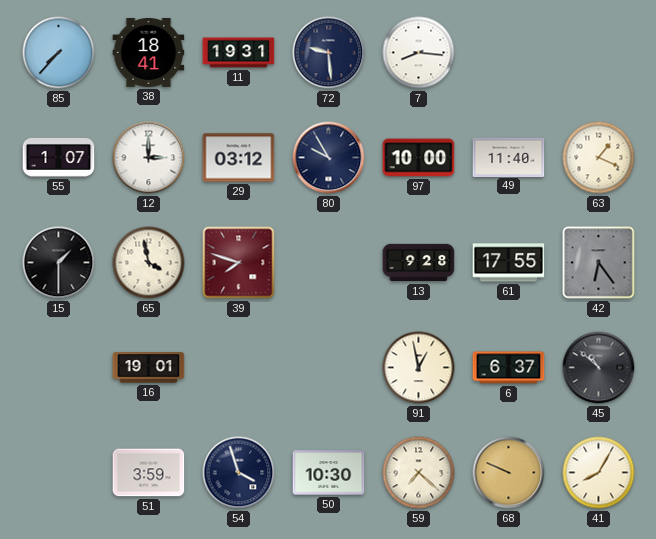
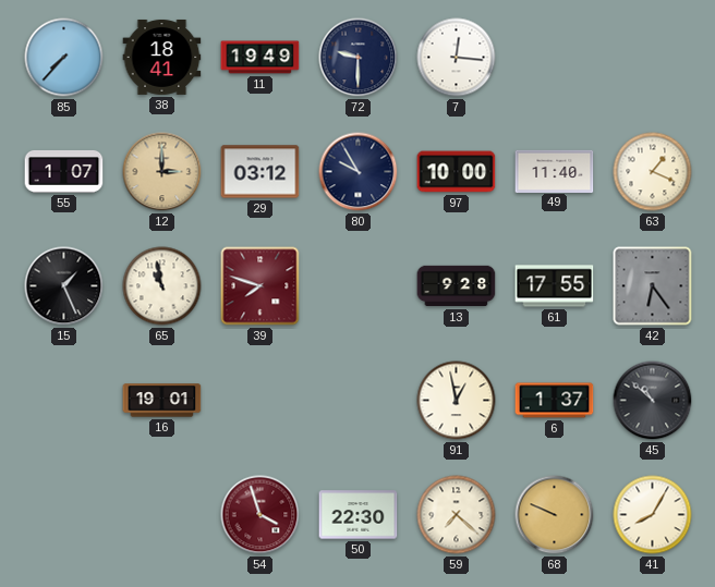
11: 19:31 -> 19:49
72: 9:29 -> 9:30
7: 8:16 -> 12:16
12 dial: white -> champagne
15: 1:30 -> 1:26
65: 3:58 -> 10:58
6: 6:37 -> 1:37
51: 3:59 -> none
54 dial: navy -> burgundy
50: 10:30 -> 22:30
